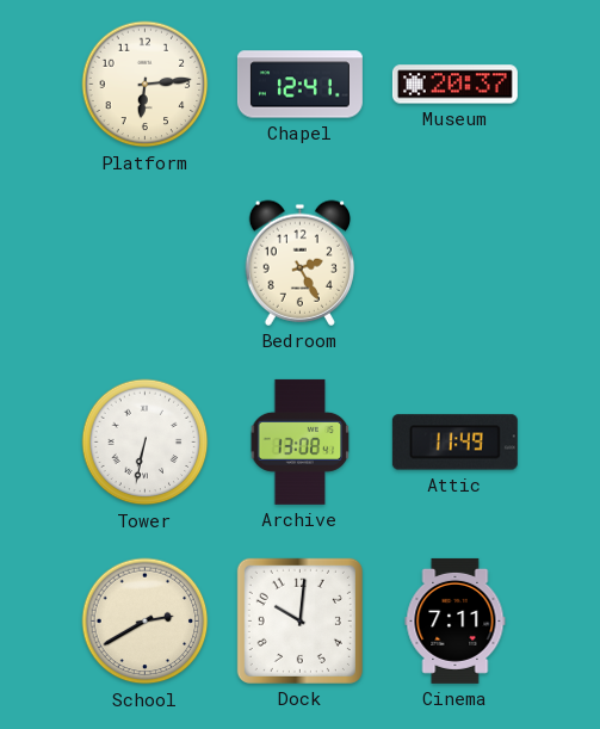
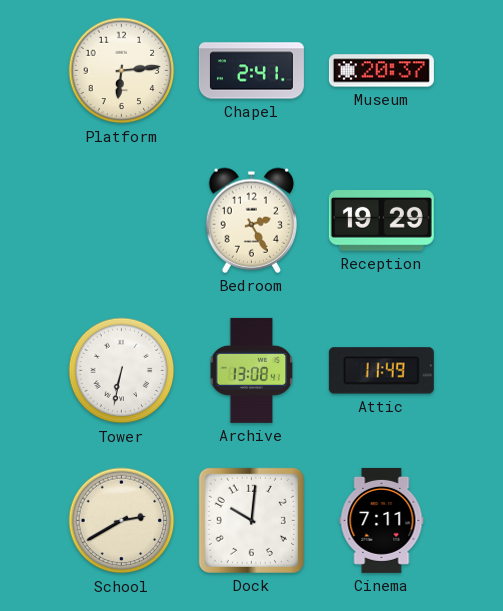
Chapel: 12:41 -> 2:41
Reception: none -> 19:29
